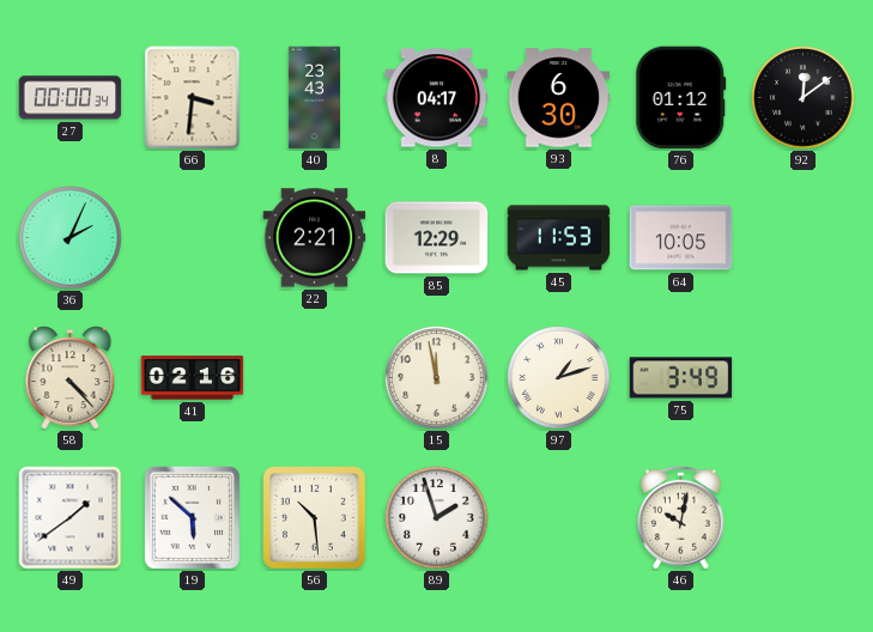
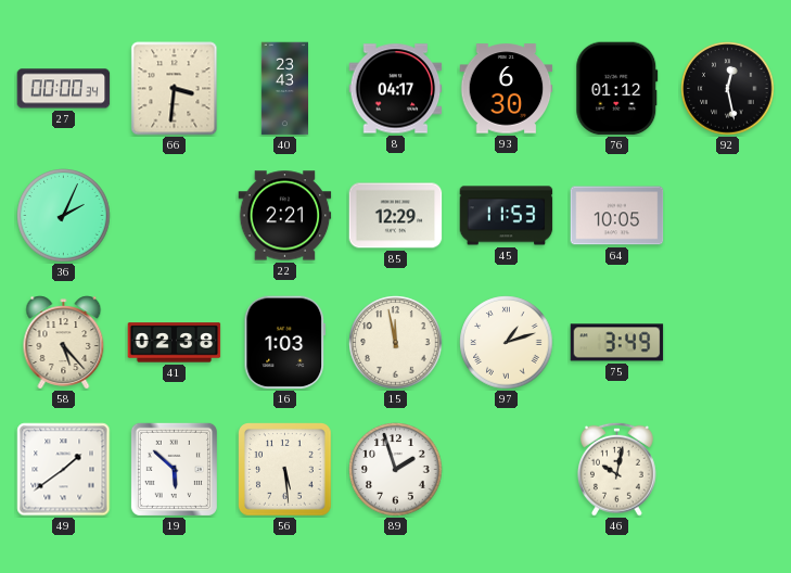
92: 12:09 -> 12:28
58: 4:23 -> 5:23
41: 02:16 -> 02:38
16: none -> 1:03
56: 10:29 -> 5:29
